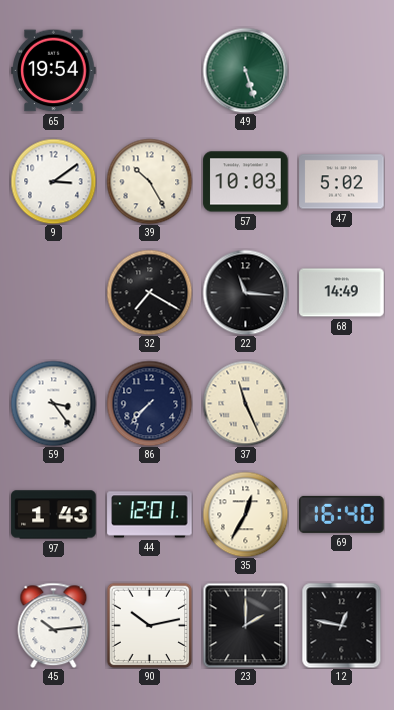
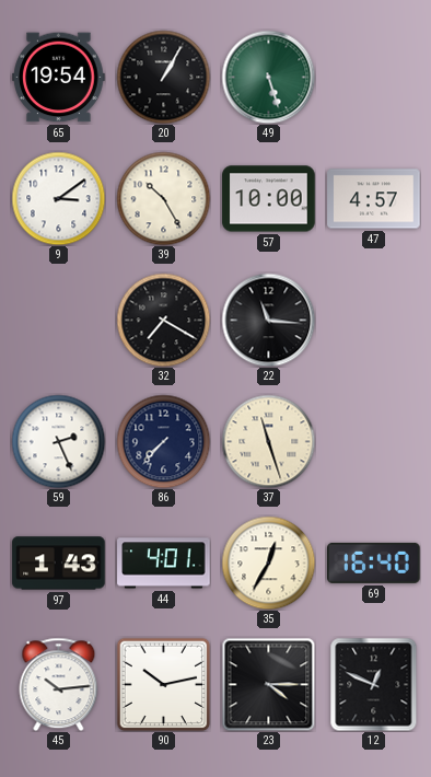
20: none -> 1:05
57: 10:03 -> 10:00
47: 5:02 -> 4:57
68: 14:49 -> none
59: 3:24 -> 2:26
37: 11:26 -> 11:27
44: 12:01 -> 4:01
23: 2:00 -> 4:15
12: 12:47 -> 12:49
